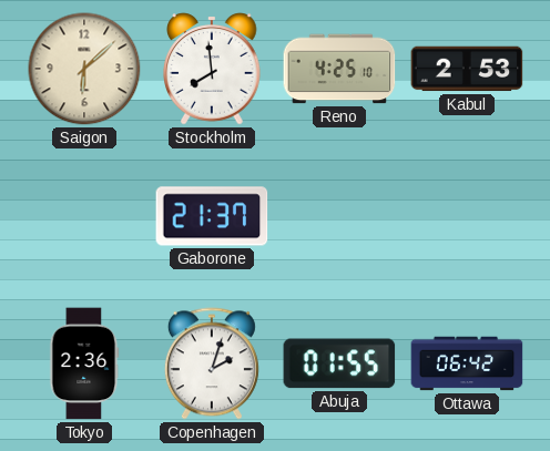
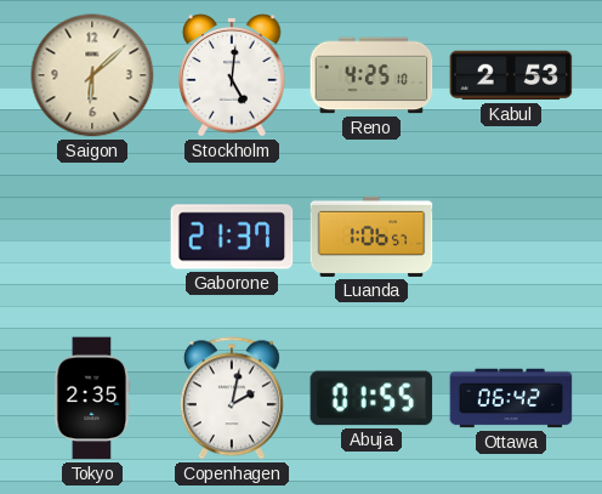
Stockholm: 7:59 -> 5:01
Luanda: none -> 1:06
Tokyo: 2:36 -> 2:35
Copenhagen: 2:03 -> 2:02
